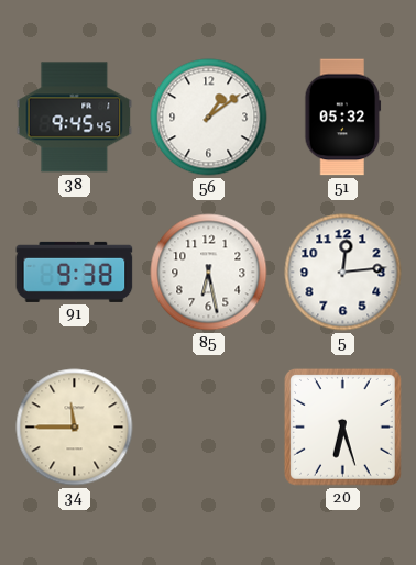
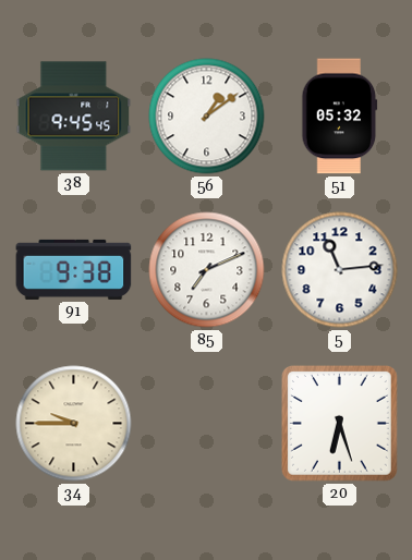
85: 6:28 -> 7:11
5: 12:14 -> 11:14
34: 11:45 -> 9:45
